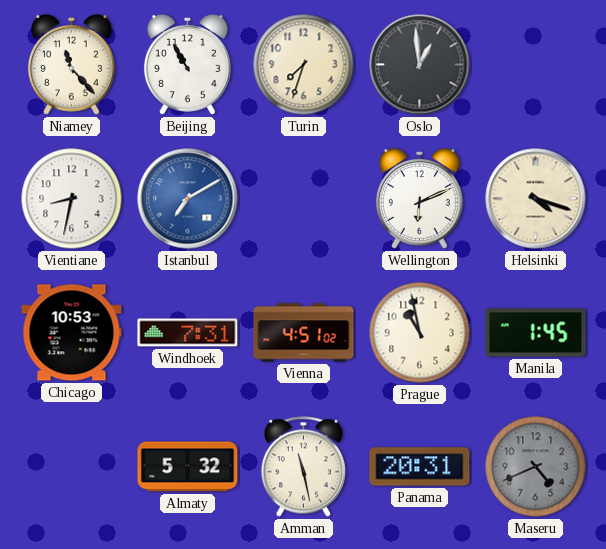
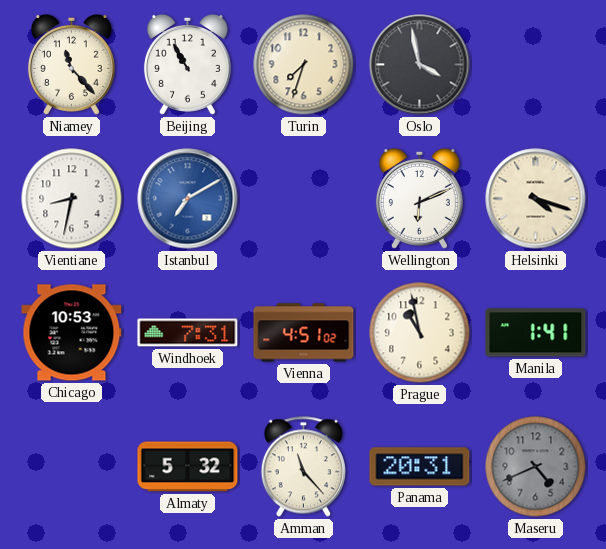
Oslo: 12:59 -> 3:58
Manila: 1:45 -> 1:41
Amman: 11:28 -> 11:23
